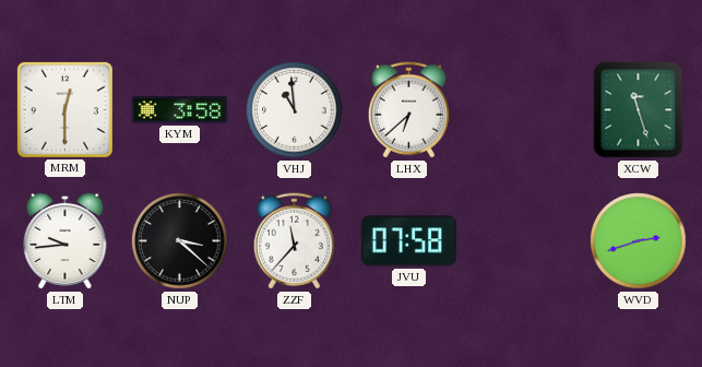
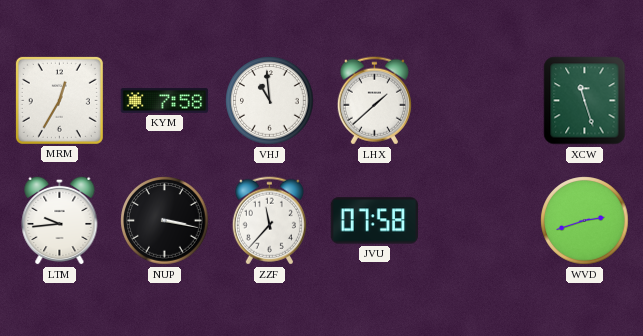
MRM: 12:30 -> 12:35
KYM: 3:58 -> 7:58
LHX: 6:38 -> 1:38
NUP: 3:22 -> 3:17
